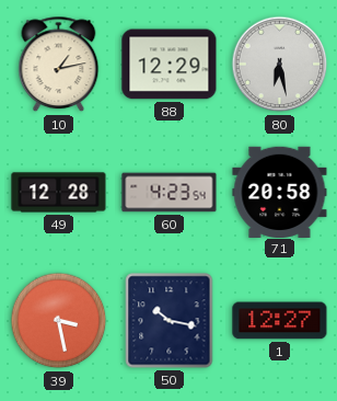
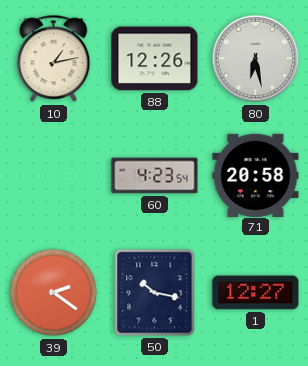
88: 12:29 -> 12:26
49: 12:28 -> none
39: 3:28 -> 2:21
